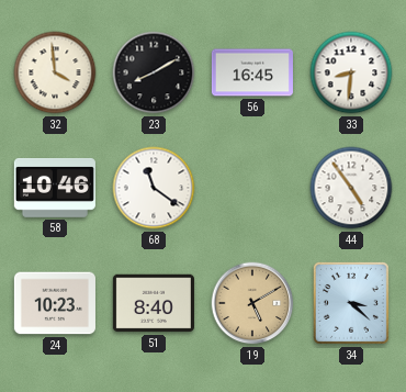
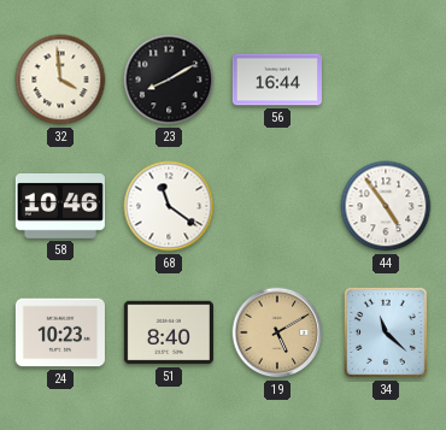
56: 16:45 -> 16:44
33: 8:31 -> none
34: 3:22 -> 11:22
